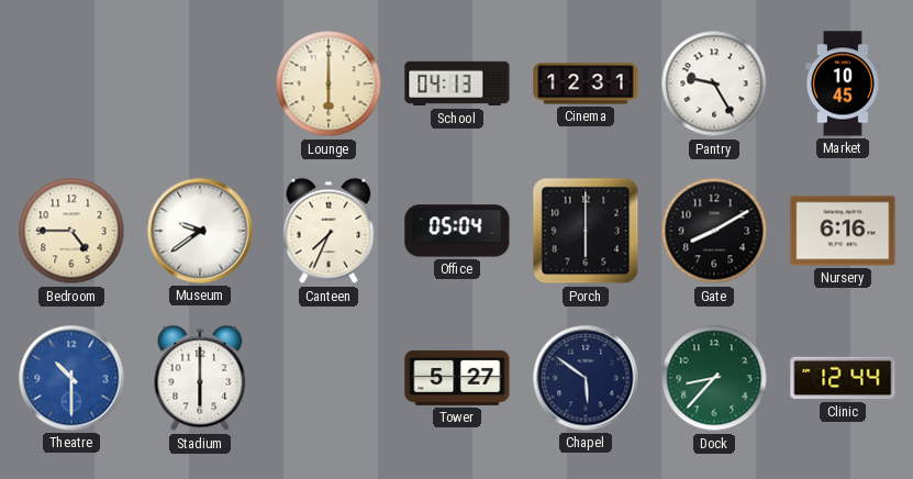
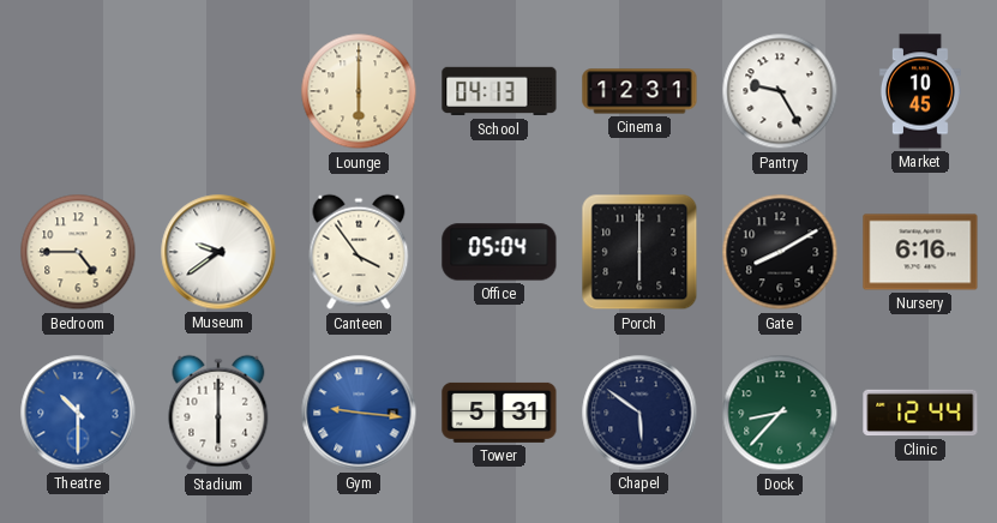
Canteen: 7:34 -> 3:54
Gym: none -> 9:16
Tower: 5:27 -> 5:31
